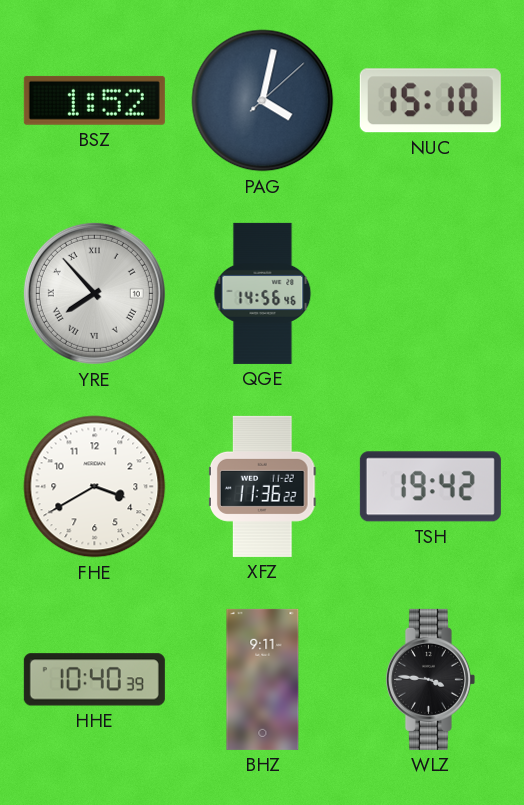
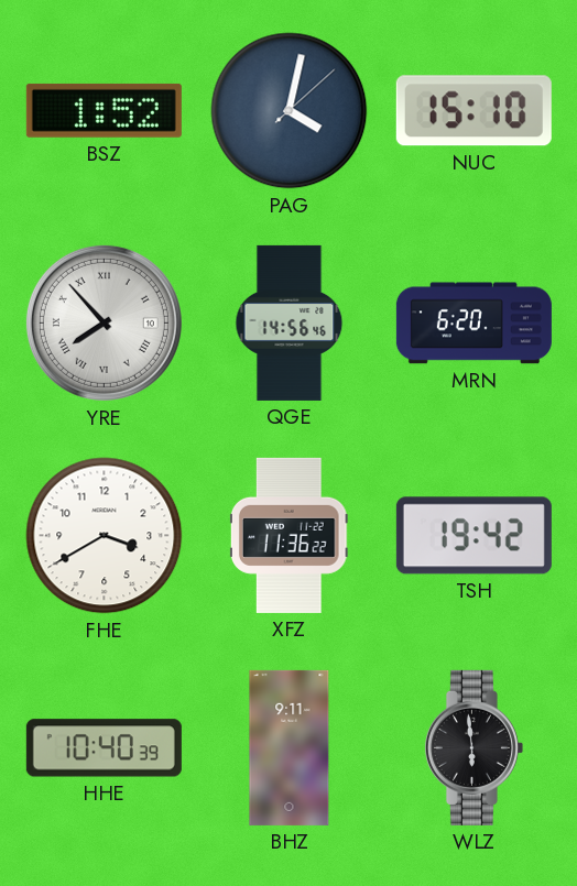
MRN: none -> 6:20
WLZ: 3:46 -> 5:59
